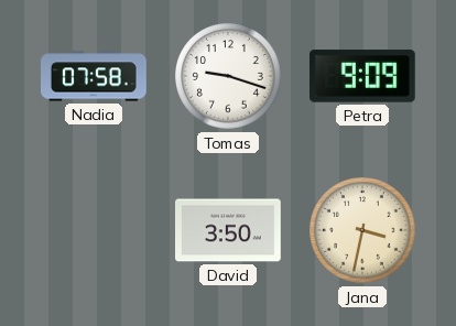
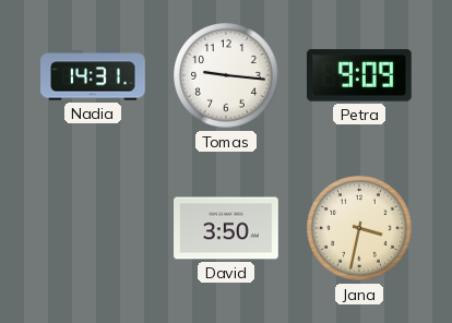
Nadia: 07:58 -> 14:31
Tomas: 9:18 -> 9:16
